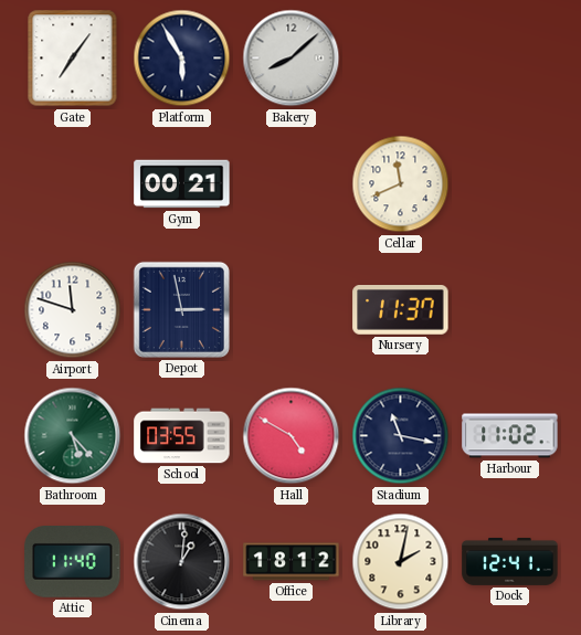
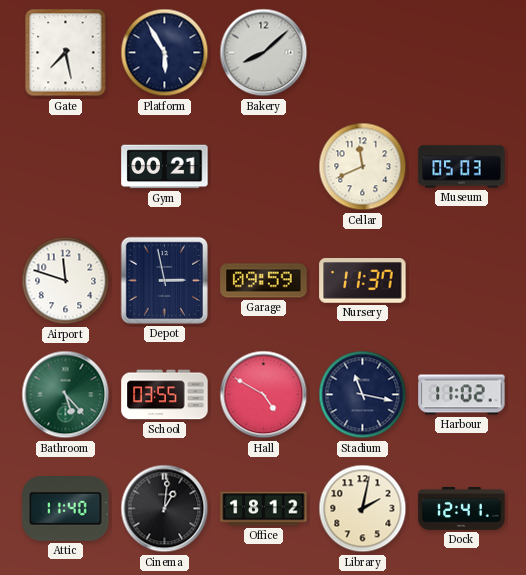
Gate: 7:06 -> 7:28
Museum: none -> 05:03
Garage: none -> 09:59
